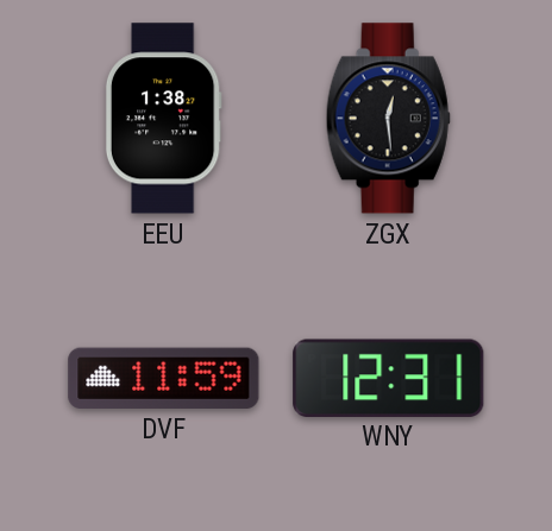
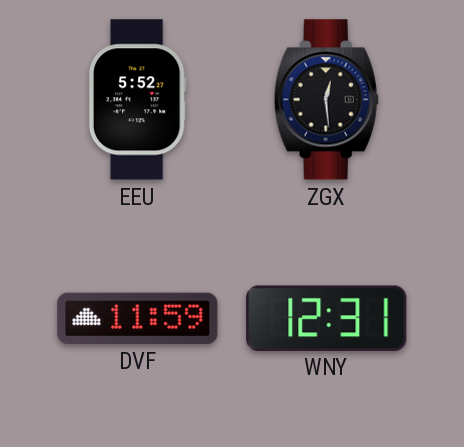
EEU: 1:38 -> 5:52
